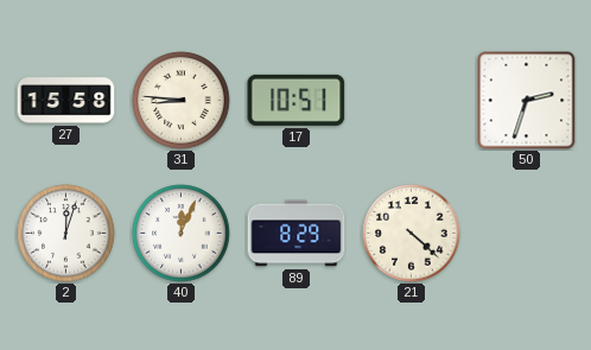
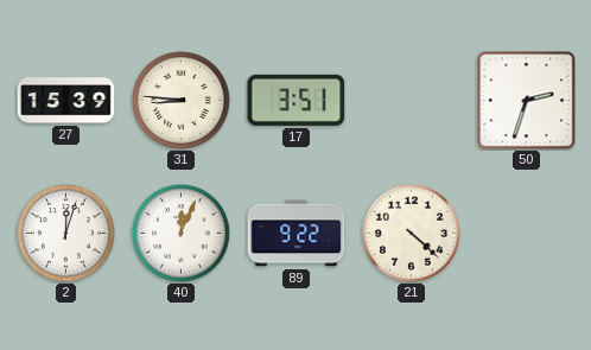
27: 15:58 -> 15:39
17: 10:51 -> 3:51
89: 8:29 -> 9:22
